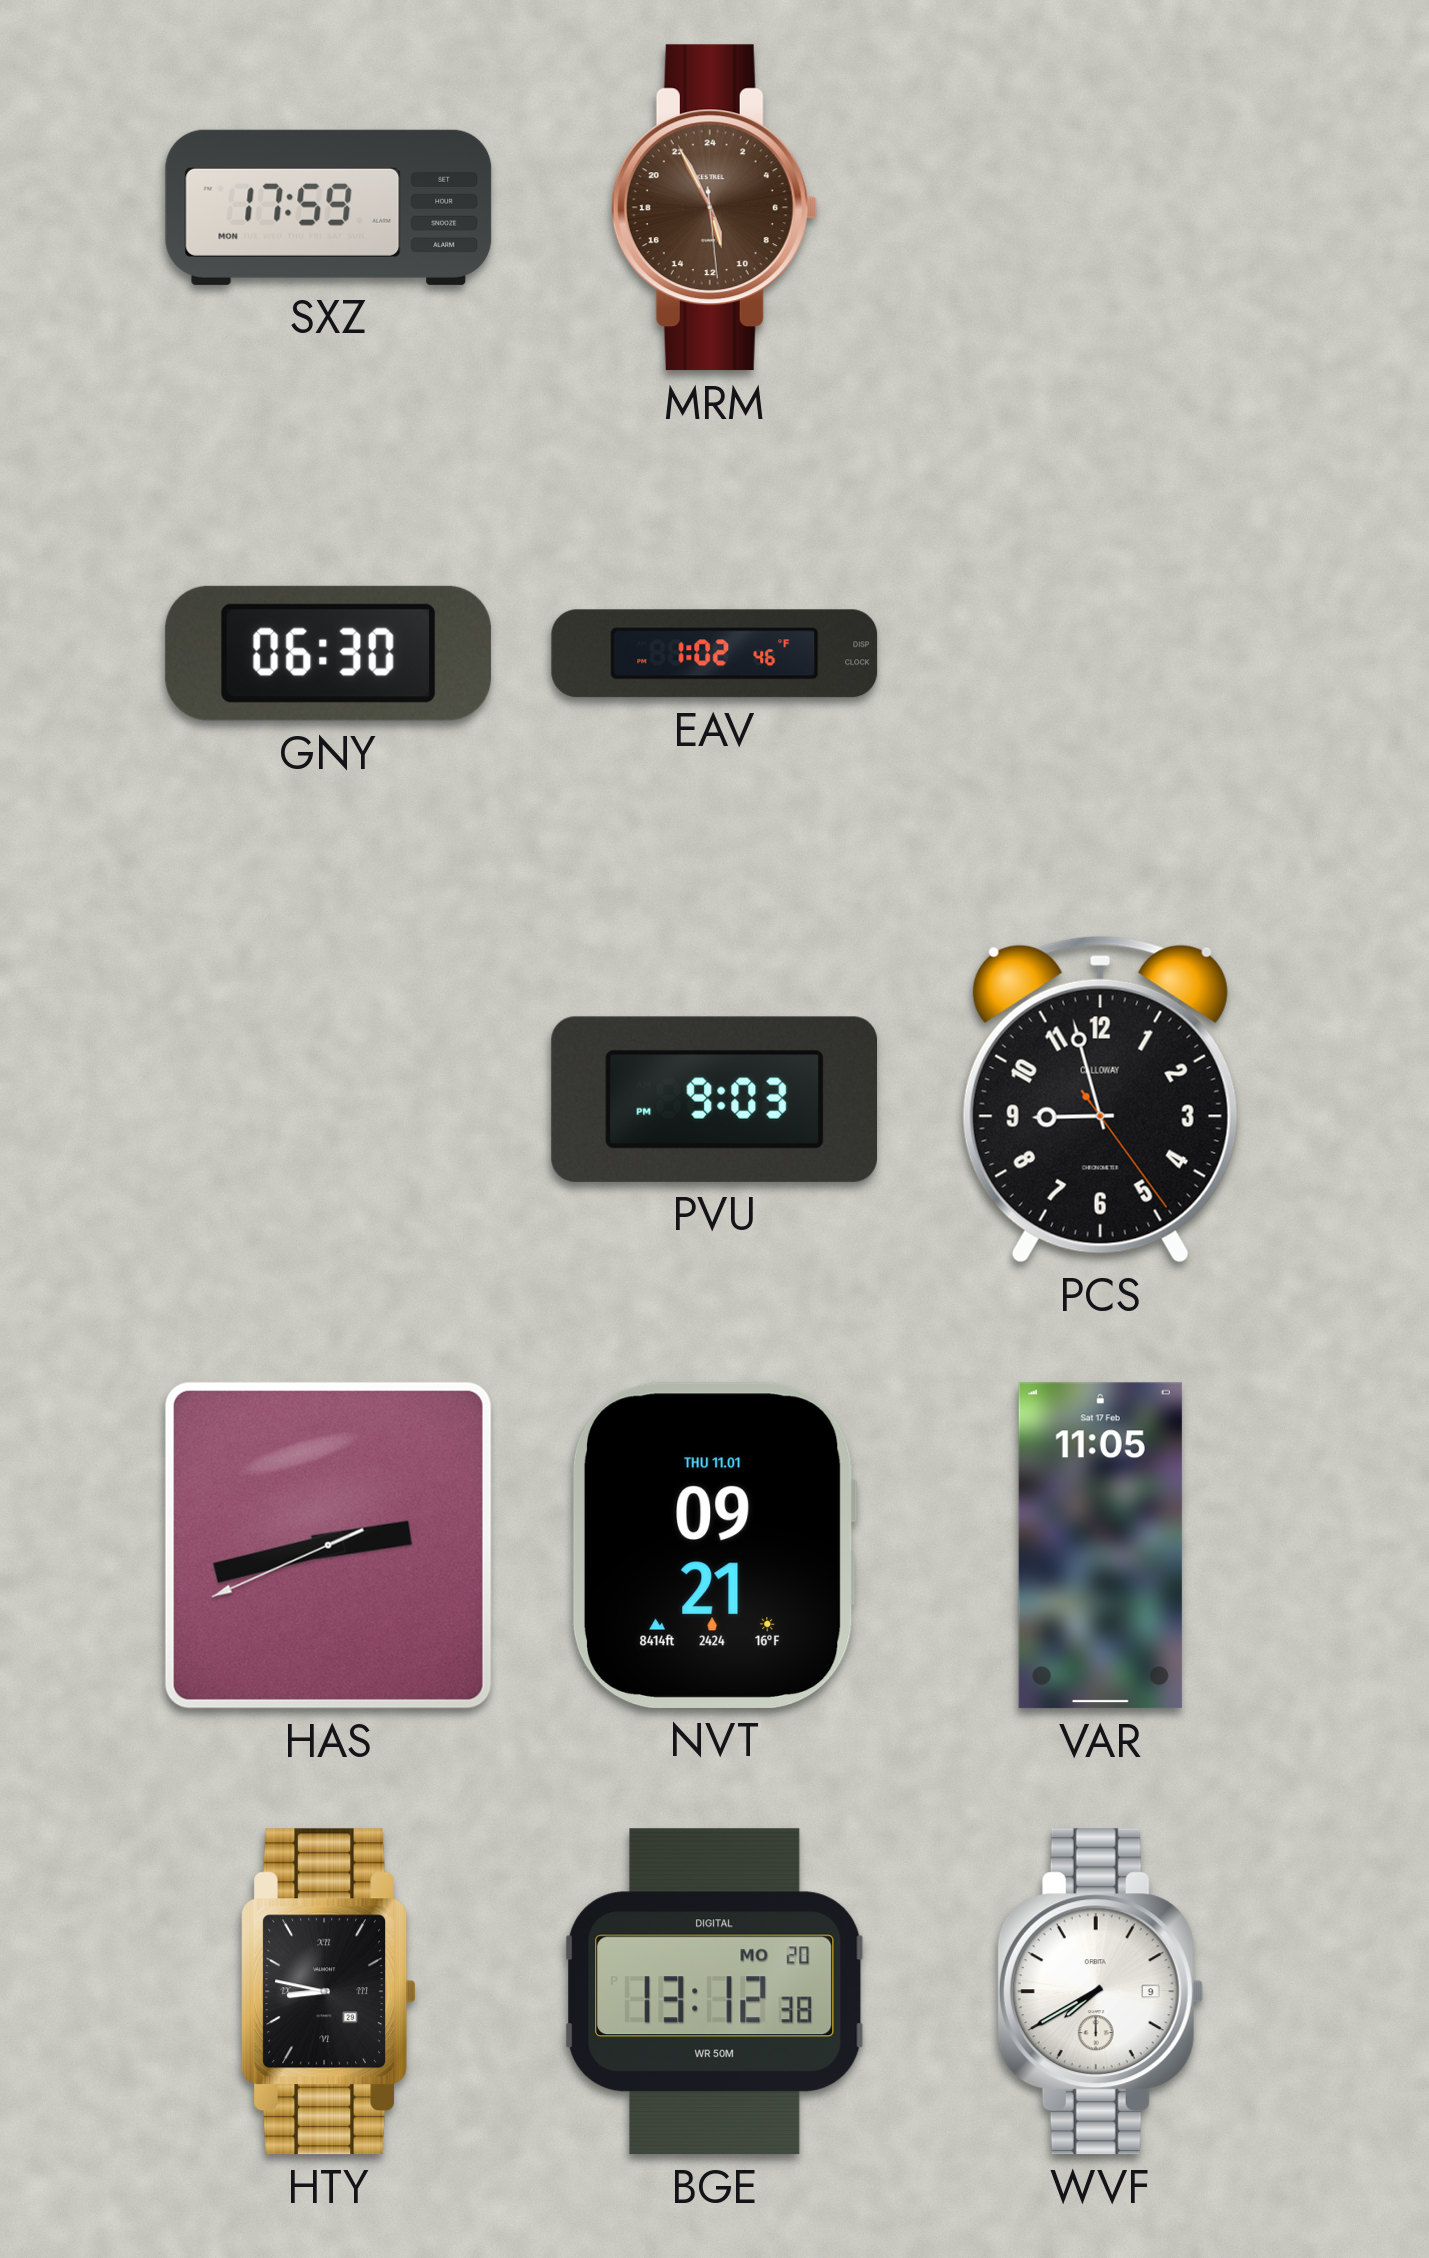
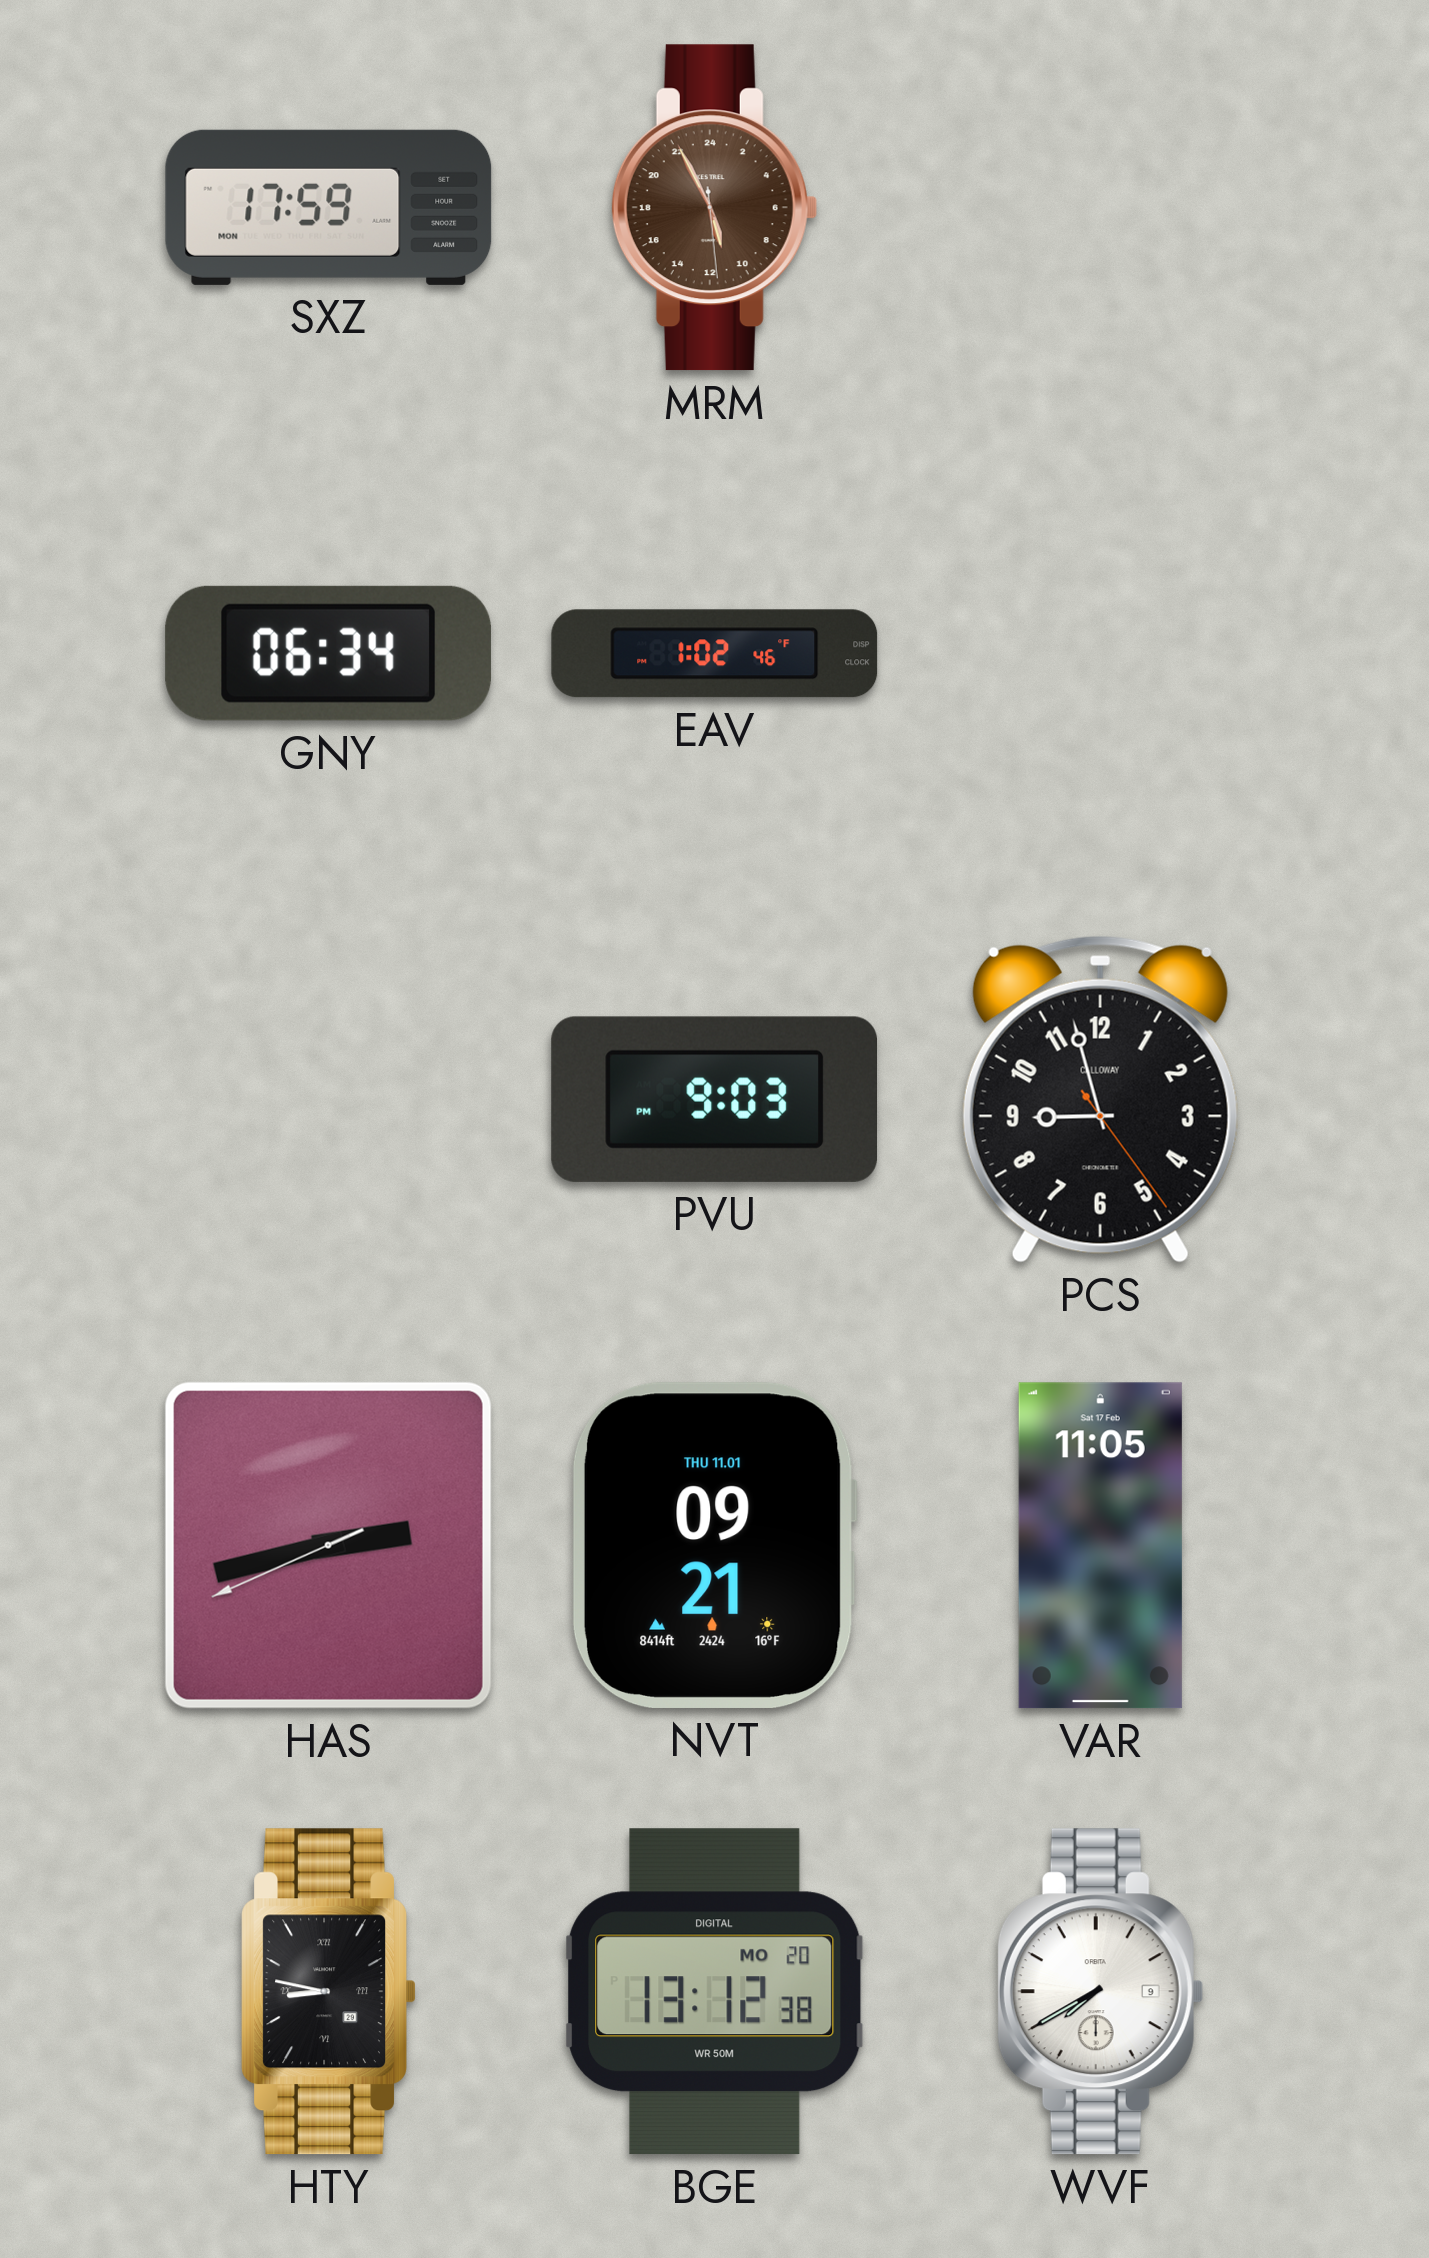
GNY: 06:30 -> 06:34
